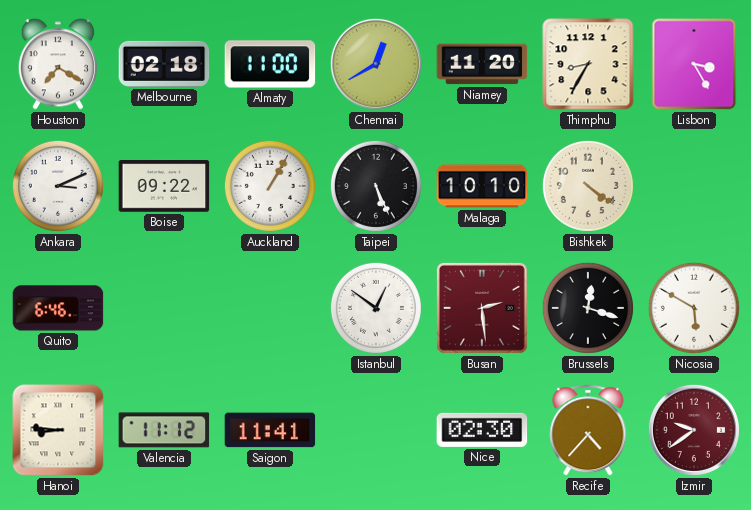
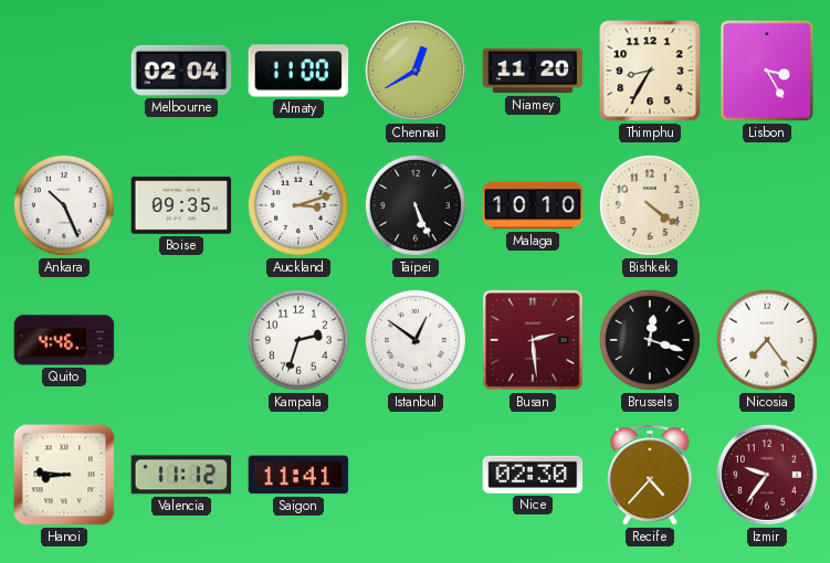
Houston: 7:20 -> none
Melbourne: 02:18 -> 02:04
Ankara: 3:11 -> 10:26
Boise: 09:22 -> 09:35
Auckland: 1:05 -> 3:12
Quito: 6:46 -> 4:46
Kampala: none -> 2:33
Nicosia: 5:50 -> 7:24
Izmir: 9:39 -> 9:36
